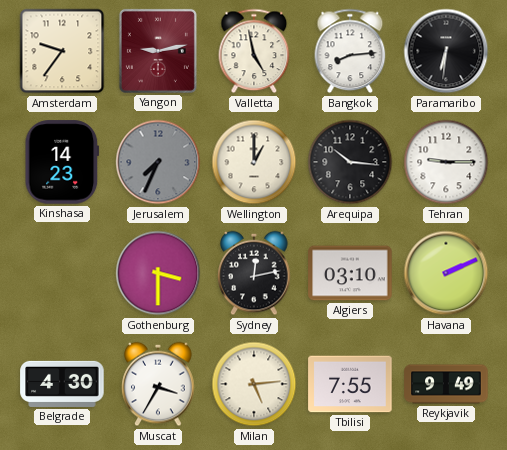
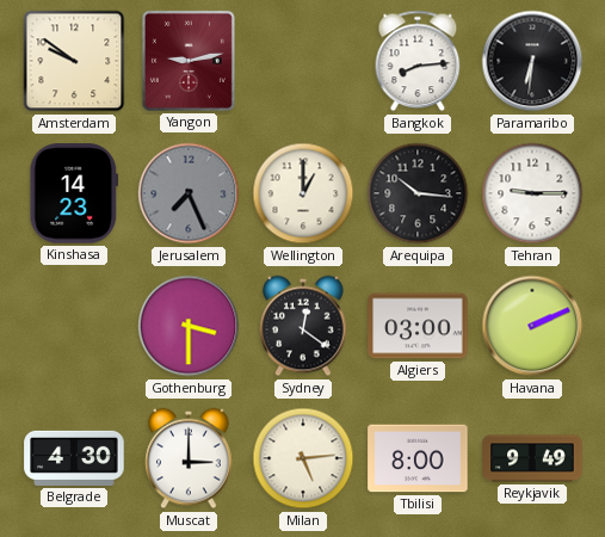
Amsterdam: 9:36 -> 9:51
Valletta: 4:58 -> none
Jerusalem: 7:34 -> 7:26
Sydney: 12:13 -> 12:21
Algiers: 03:10 -> 03:00
Muscat: 3:35 -> 3:00
Tbilisi: 7:55 -> 8:00
